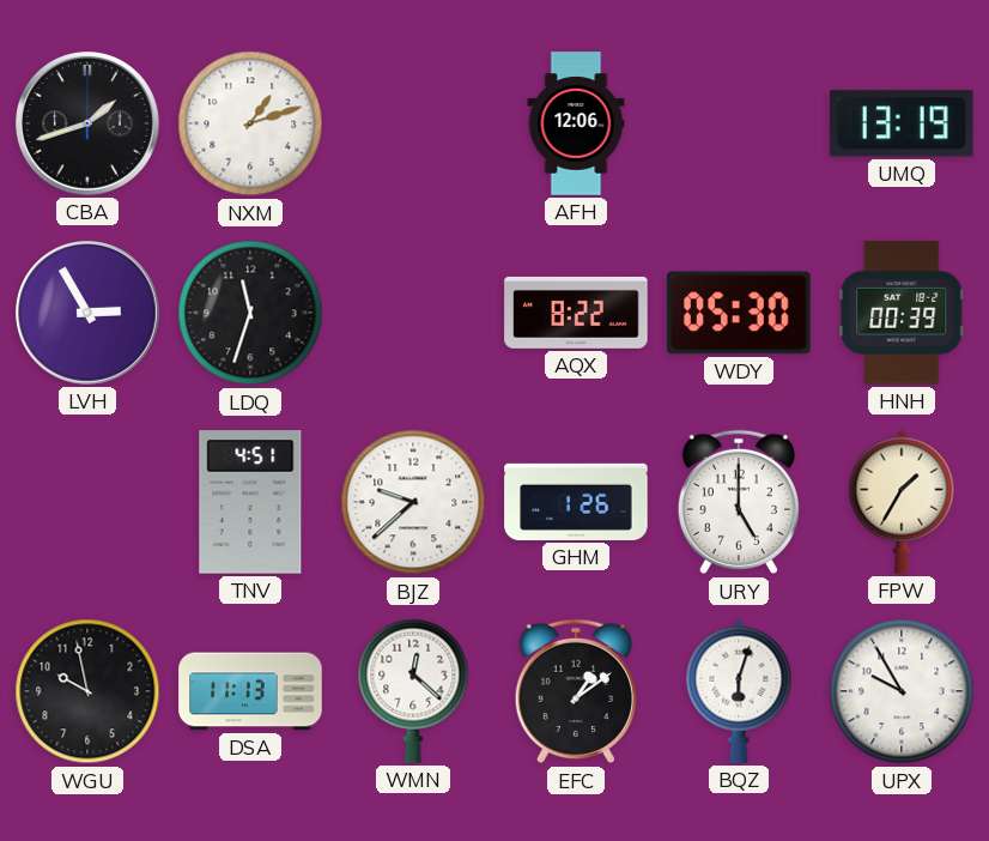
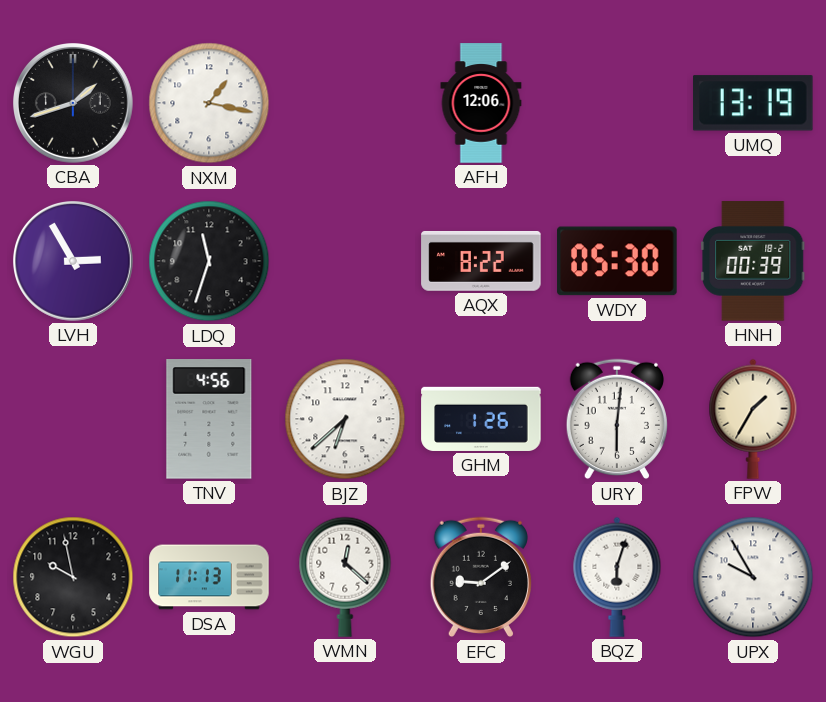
NXM: 1:12 -> 1:17
TNV: 4:51 -> 4:56
BJZ: 9:38 -> 6:38
URY: 5:00 -> 6:01
EFC: 1:09 -> 9:09
